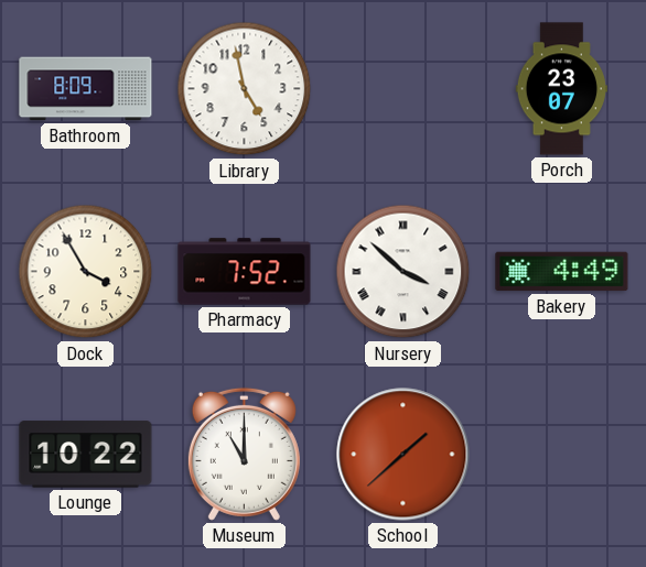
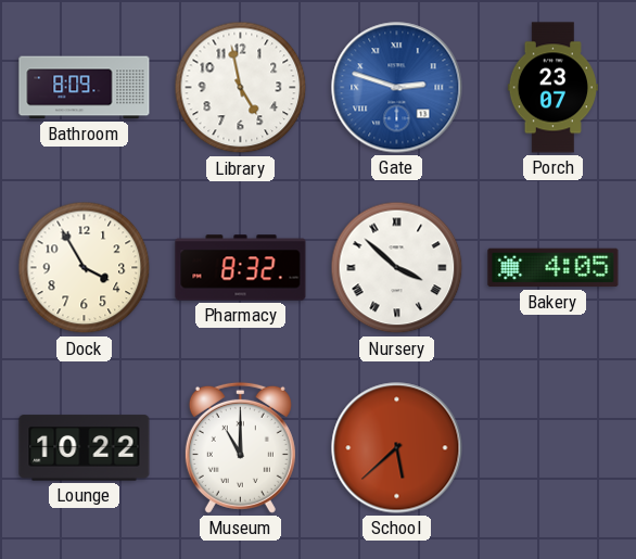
Gate: none -> 2:48
Pharmacy: 7:52 -> 8:32
Bakery: 4:49 -> 4:05
School: 1:38 -> 5:38
